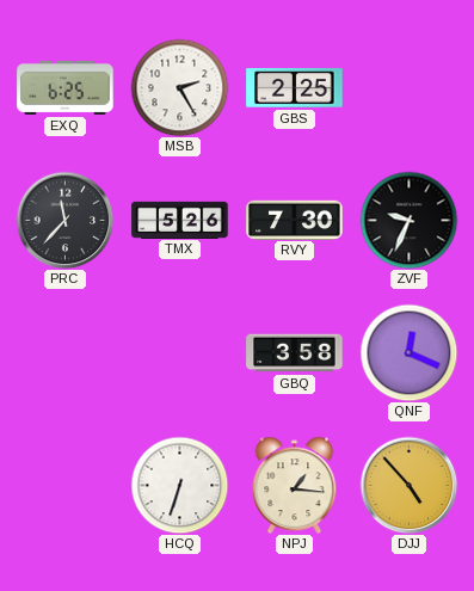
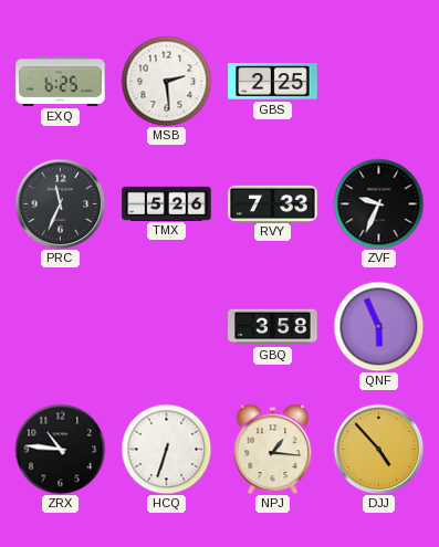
MSB: 2:25 -> 2:29
PRC: 11:37 -> 11:34
RVY: 7:30 -> 7:33
QNF: 12:19 -> 5:56
ZRX: none -> 10:46
